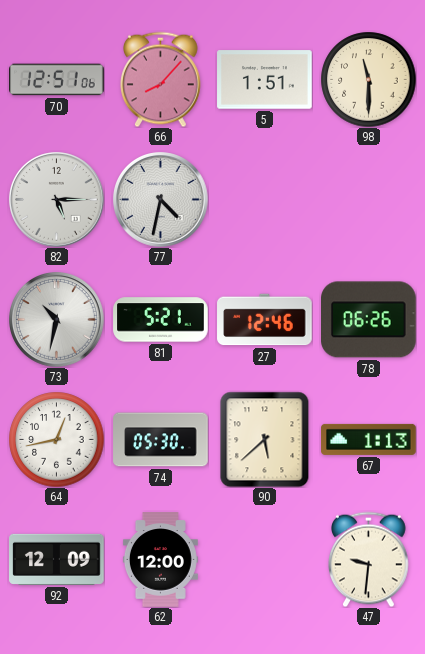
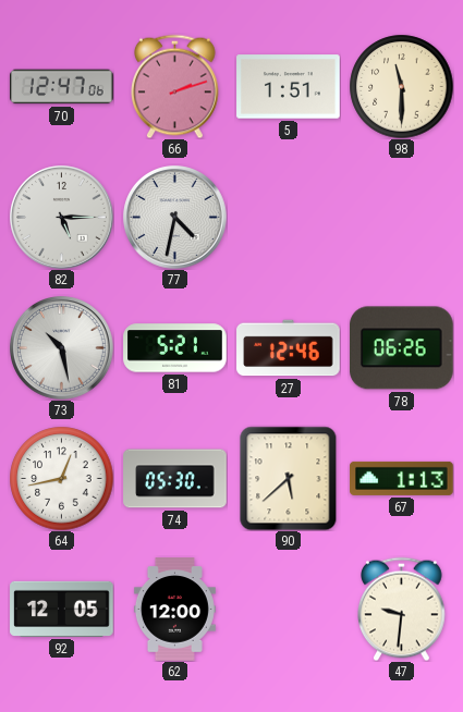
70: 12:51 -> 12:47
66: 8:07 -> 2:12
73: 10:32 -> 10:28
92: 12:09 -> 12:05
